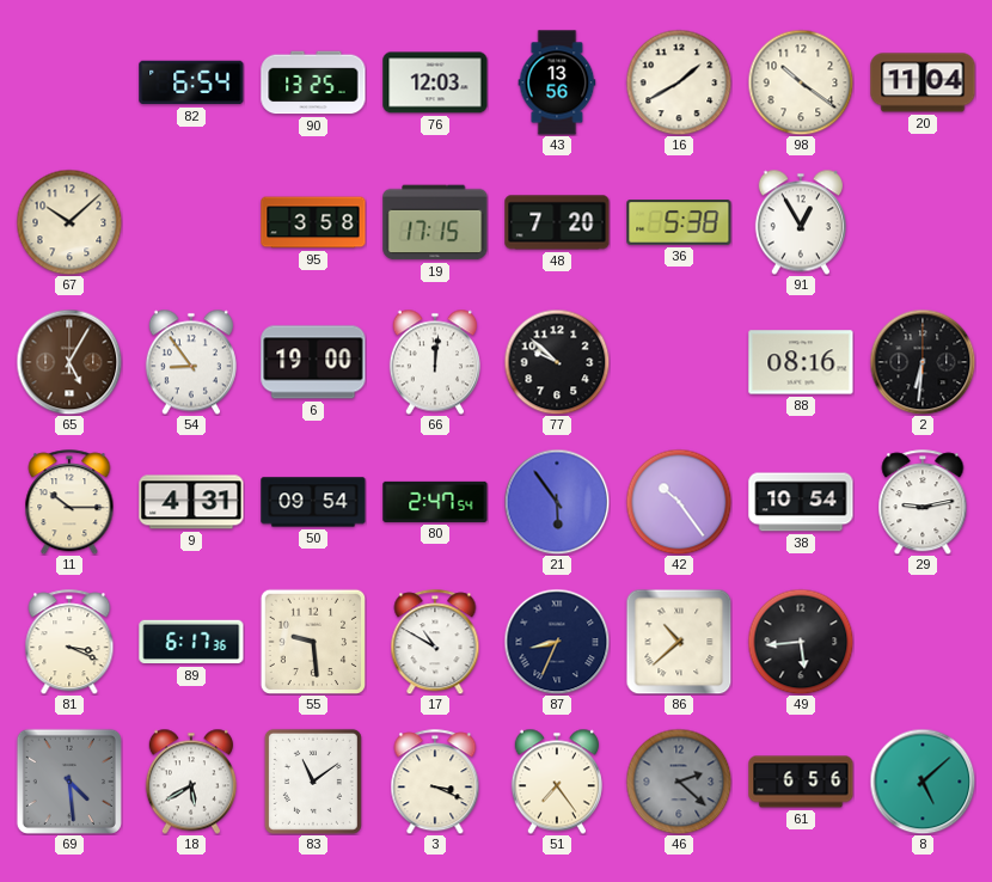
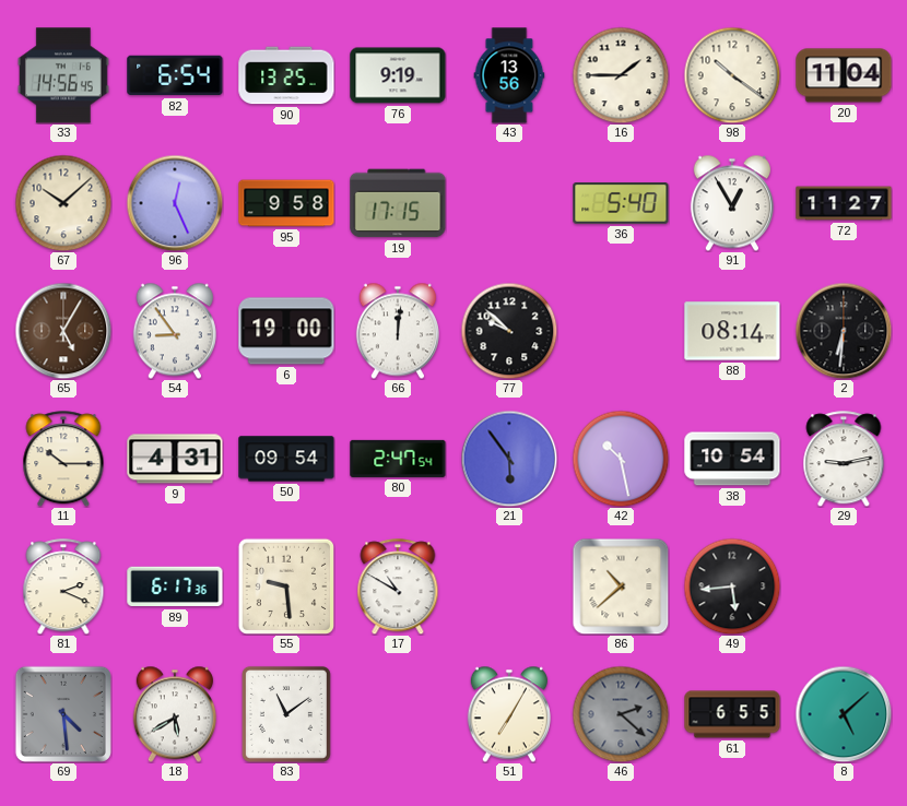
33: none -> 14:56
76: 12:03 -> 9:19
16: 1:40 -> 1:45
96: none -> 12:26
95: 3:58 -> 9:58
48: 7:20 -> none
36: 5:38 -> 5:40
72: none -> 11:27
88: 08:16 -> 08:14
42: 10:24 -> 10:28
81: 3:19 -> 2:19
87: 8:34 -> none
3: 3:19 -> none
51: 7:24 -> 7:05
61: 6:56 -> 6:55
